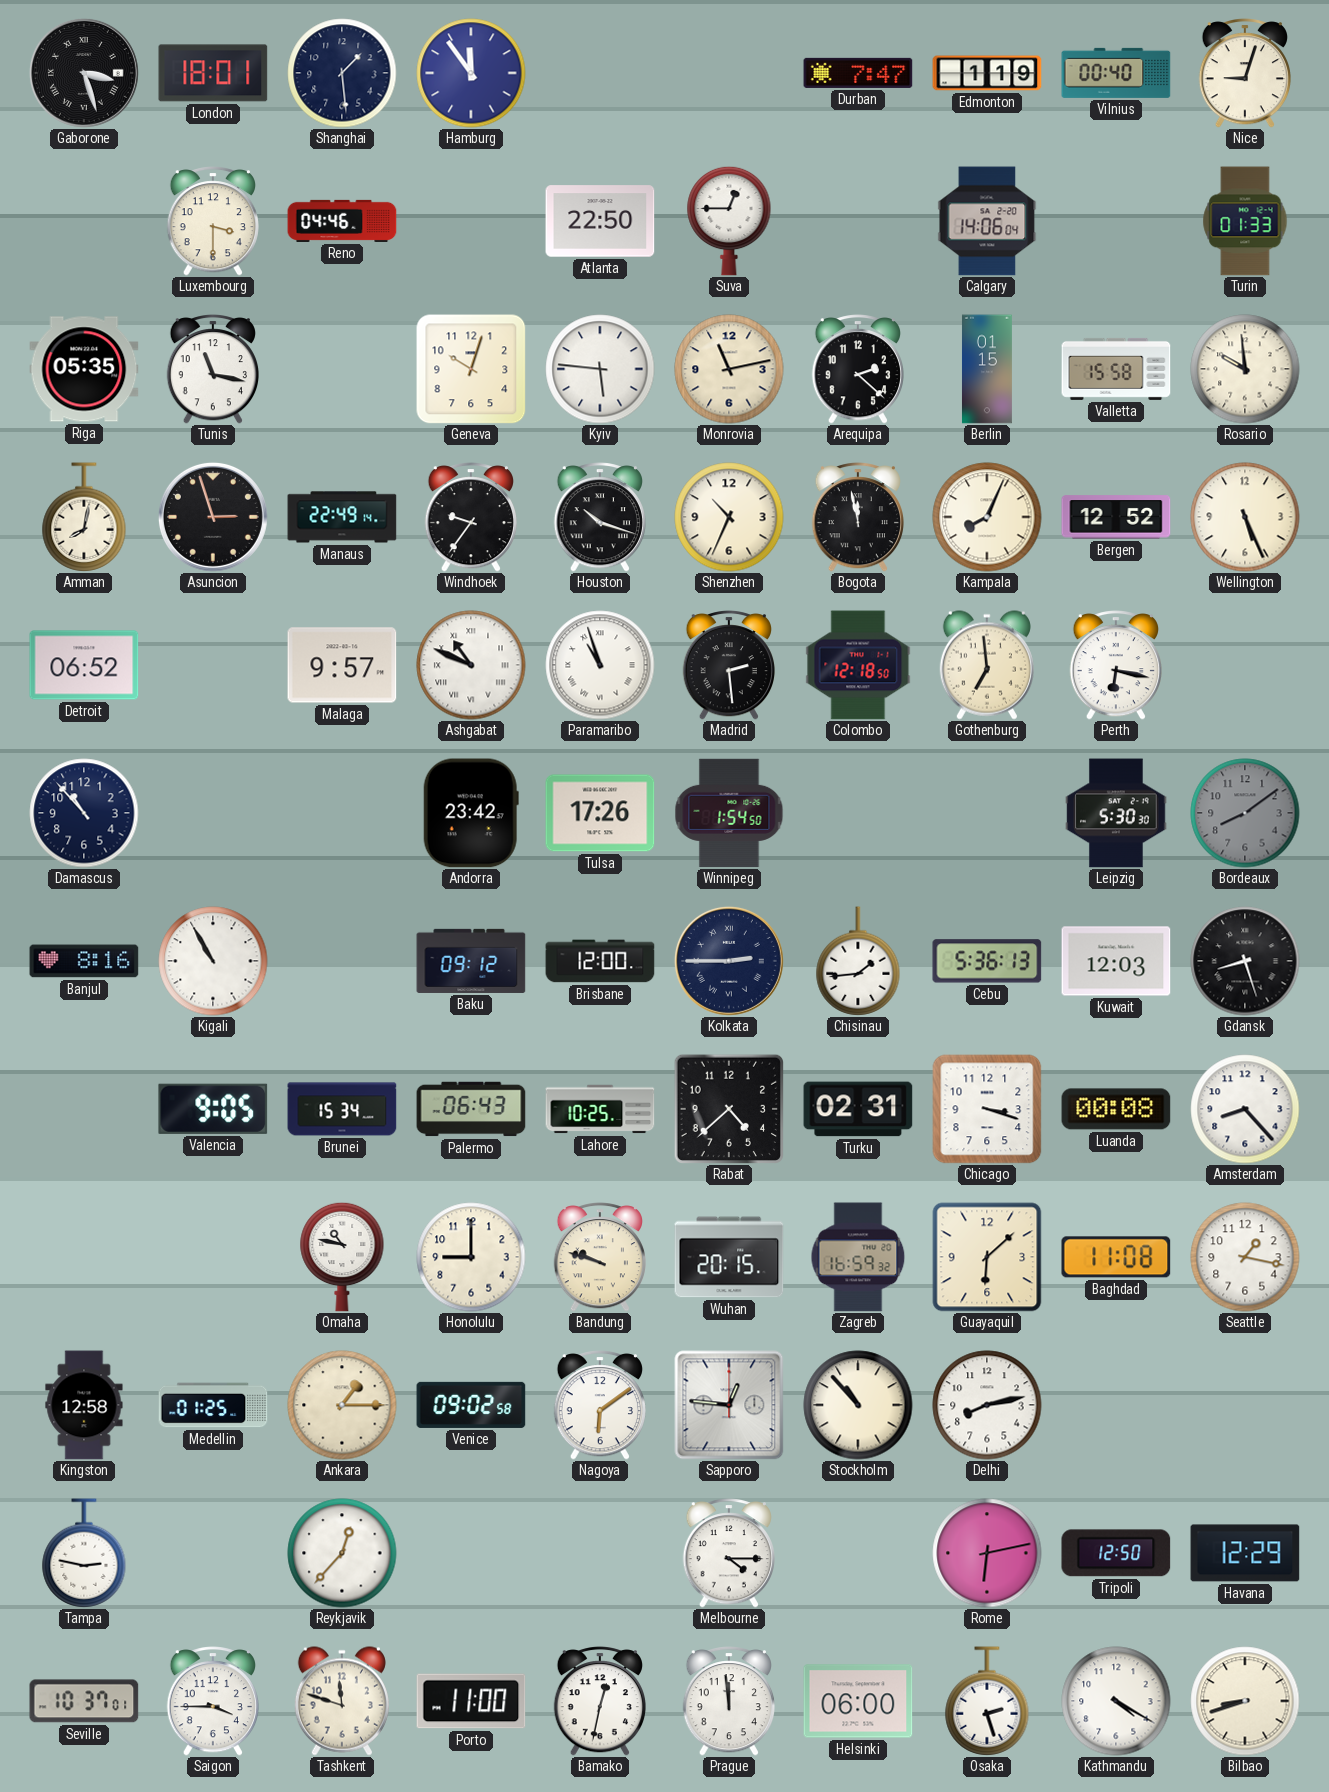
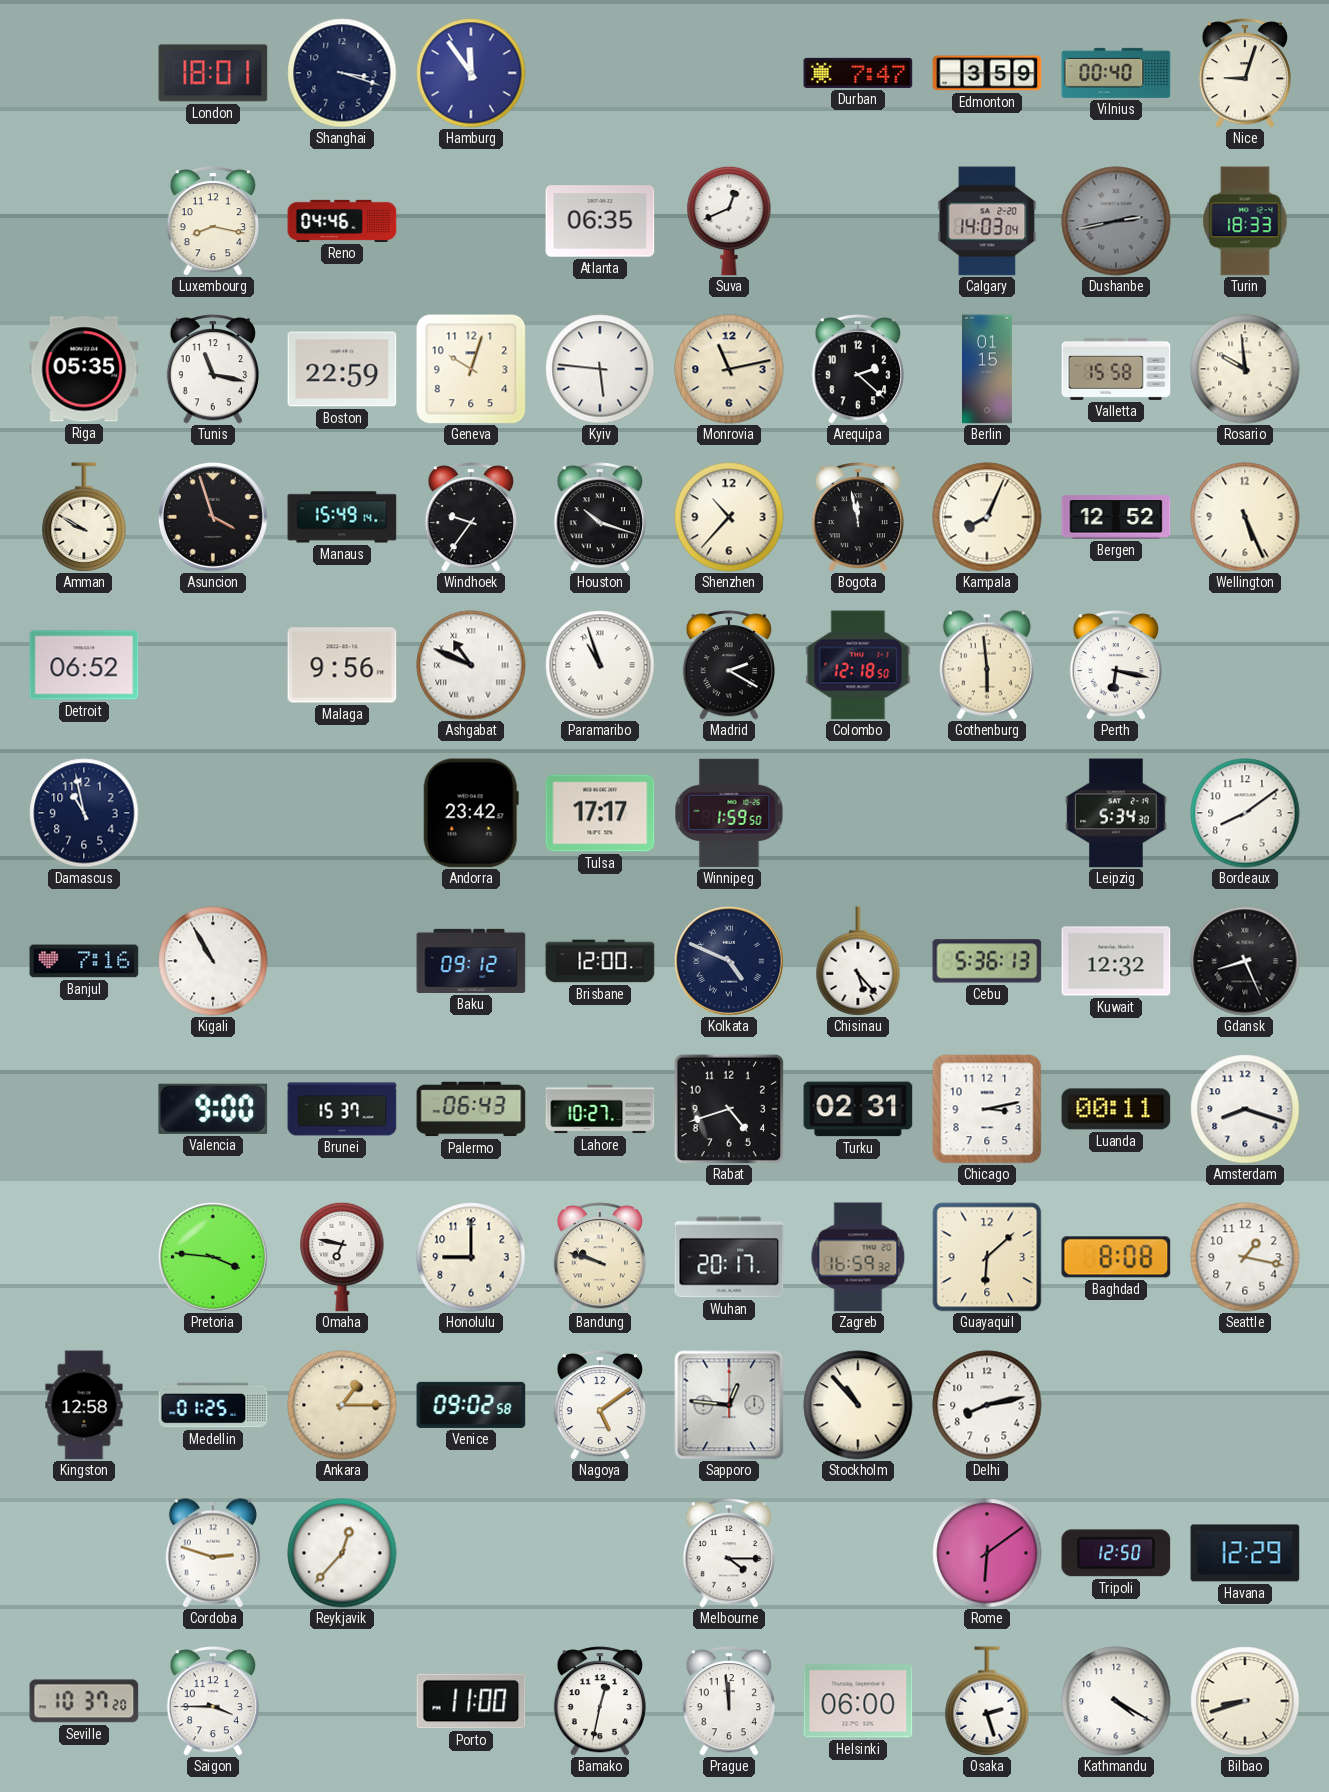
Gaborone: 3:27 -> none
Shanghai: 1:29 -> 3:18
Edmonton: 1:19 -> 3:59
Luxembourg: 3:30 -> 8:17
Atlanta: 22:50 -> 06:35
Suva: 12:45 -> 12:41
Calgary: 14:06 -> 14:03
Dushanbe: none -> 2:43
Turin: 01:33 -> 18:33
Boston: none -> 22:59
Amman: 8:02 -> 9:50
Asuncion: 2:57 -> 3:57
Manaus: 22:49 -> 15:49
Shenzhen: 10:34 -> 10:37
Malaga: 9:57 -> 9:56
Madrid: 2:29 -> 2:20
Gothenburg: 6:59 -> 5:59
Damascus: 10:53 -> 10:58
Tulsa: 17:26 -> 17:17
Winnipeg: 1:54 -> 1:59
Leipzig: 5:30 -> 5:34
Bordeaux dial: grey -> white
Banjul: 8:16 -> 7:16
Kolkata: 2:45 -> 4:49
Chisinau: 1:44 -> 5:23
Kuwait: 12:03 -> 12:32
Gdansk: 8:27 -> 8:26
Valencia: 9:05 -> 9:00
Brunei: 15:34 -> 15:37
Lahore: 10:25 -> 10:27
Rabat: 4:38 -> 4:42
Chicago: 3:18 -> 3:13
Luanda: 00:08 -> 00:11
Amsterdam: 8:23 -> 8:18
Pretoria: none -> 3:46
Omaha: 10:47 -> 6:47
Wuhan: 20:15 -> 20:17
Baghdad: 11:08 -> 8:08
Nagoya: 6:09 -> 5:09
Tampa: 2:47 -> none
Cordoba: none -> 2:48
Rome: 6:13 -> 6:09
Seville: 10:37:01 -> 10:37:20
Tashkent: 11:48 -> none
